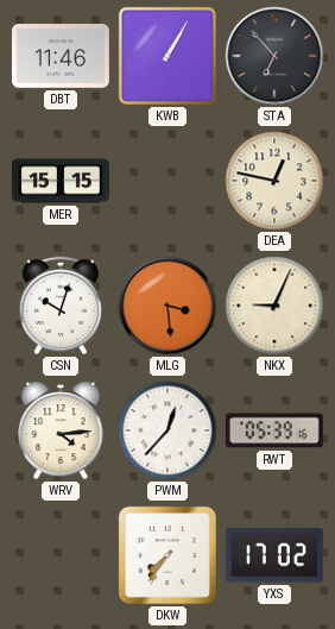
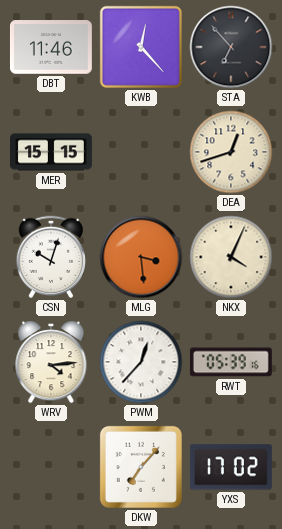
KWB: 1:05 -> 12:23
DEA: 12:47 -> 12:42
NKX: 9:04 -> 4:04
DKW: 7:36 -> 7:07
